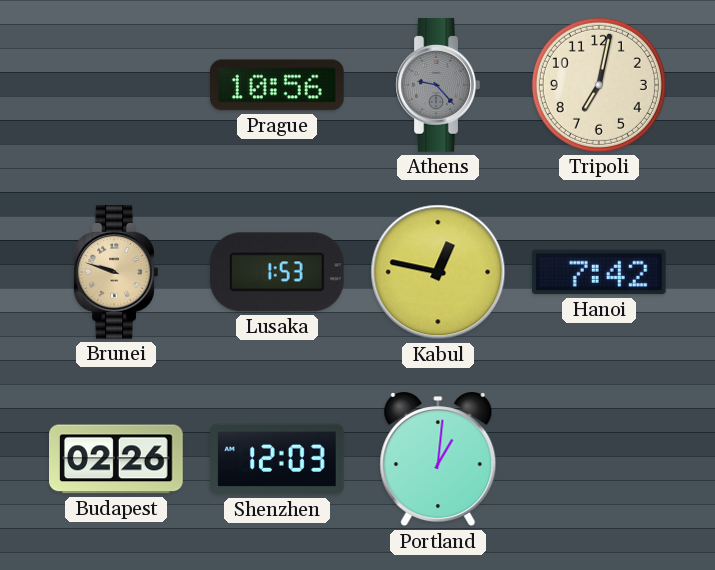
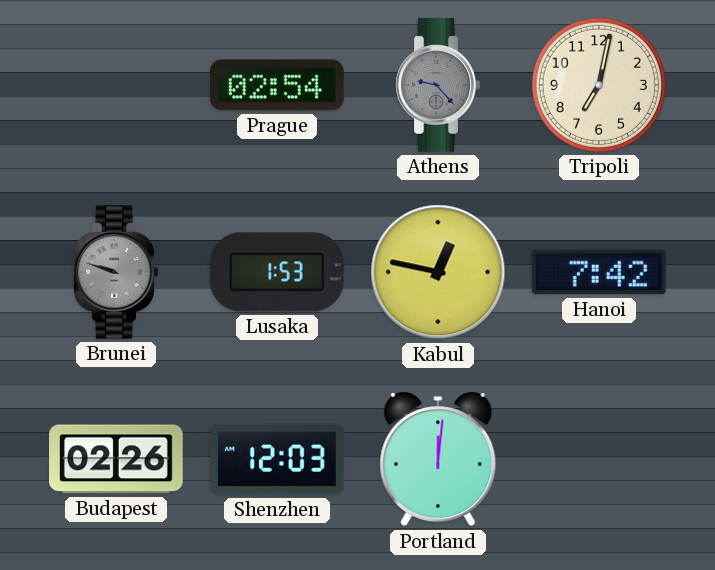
Prague: 10:56 -> 02:54
Brunei dial: champagne -> grey
Portland: 1:01 -> 12:01
